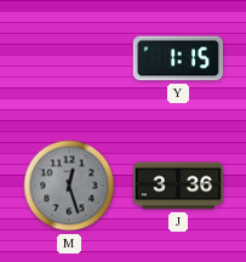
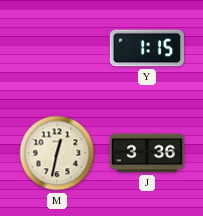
M: 12:27 -> 12:32
M dial: grey -> cream
